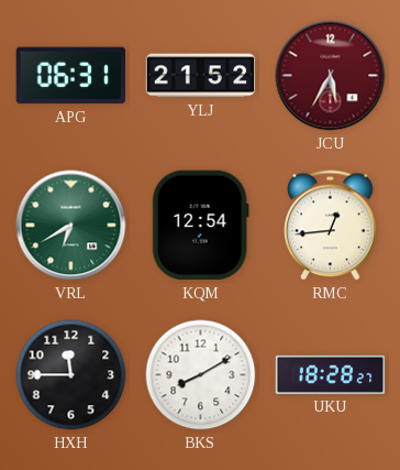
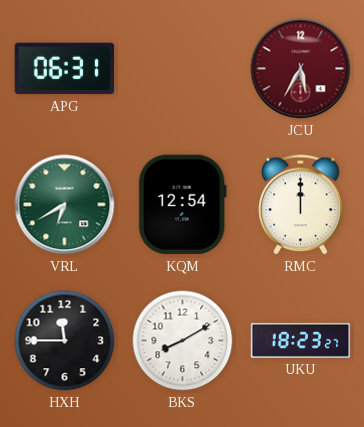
YLJ: 21:52 -> none
RMC: 12:44 -> 12:00
UKU: 18:28 -> 18:23
